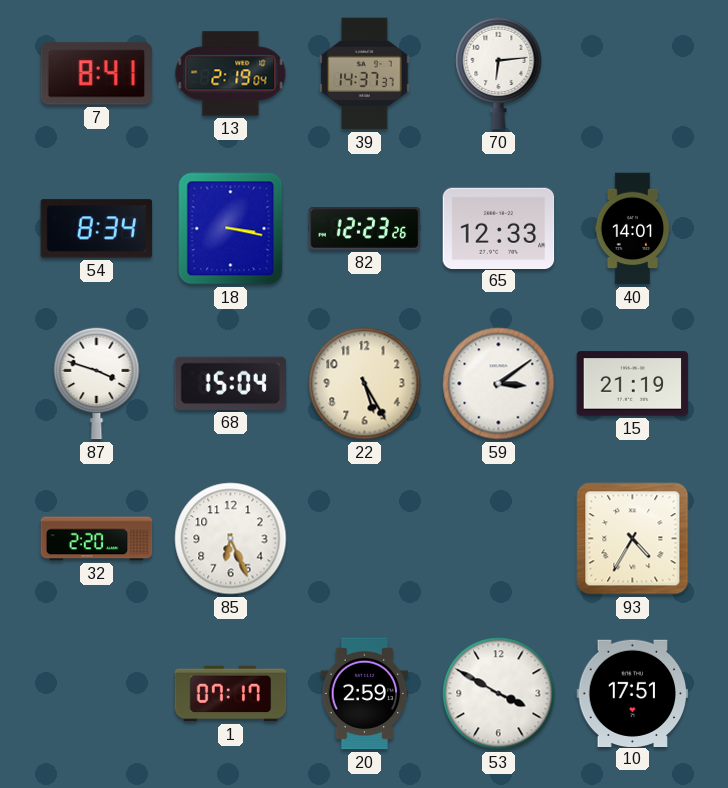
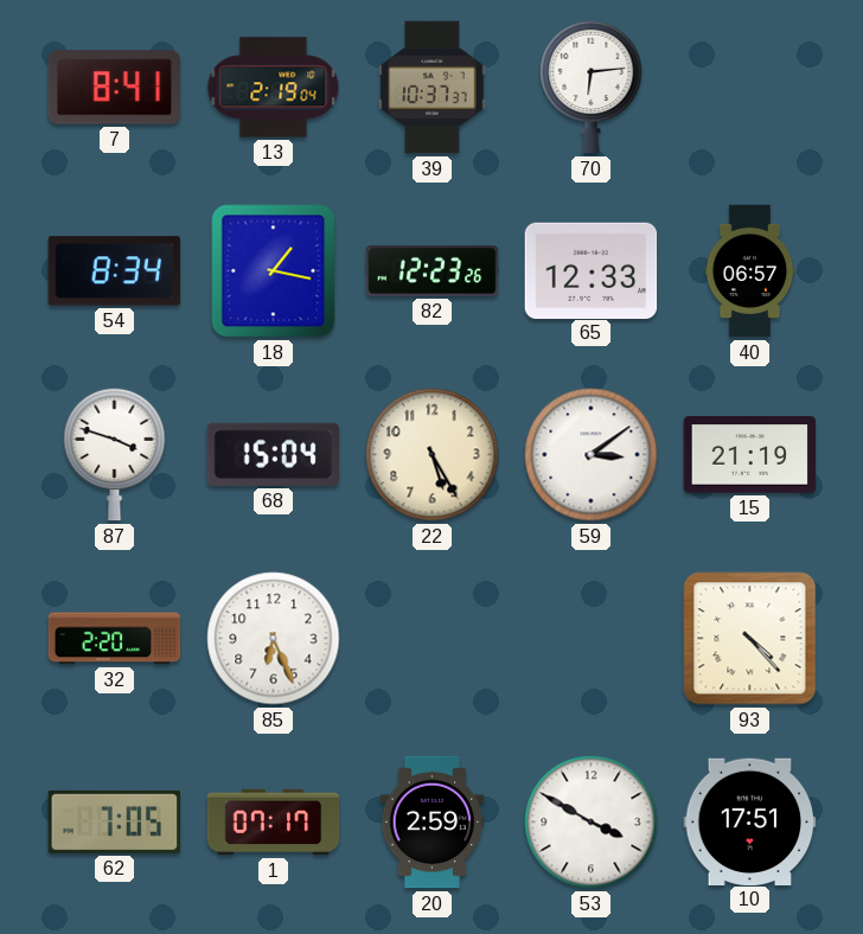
39: 14:37 -> 10:37
18: 3:17 -> 1:17
40: 14:01 -> 06:57
93: 4:35 -> 4:23
62: none -> 7:05
